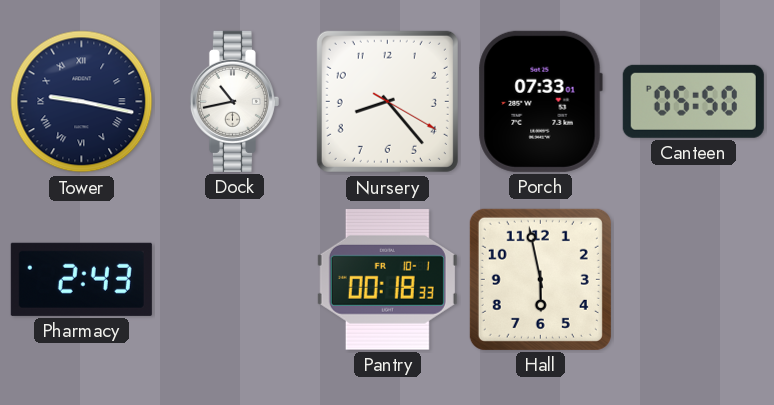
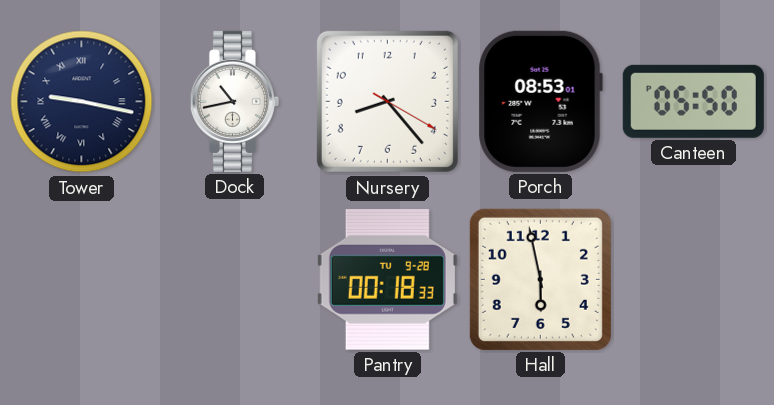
Porch: 07:33 -> 08:53
Pharmacy: 2:43 -> none
Pantry date: FR 10-1 -> TU 9-28
